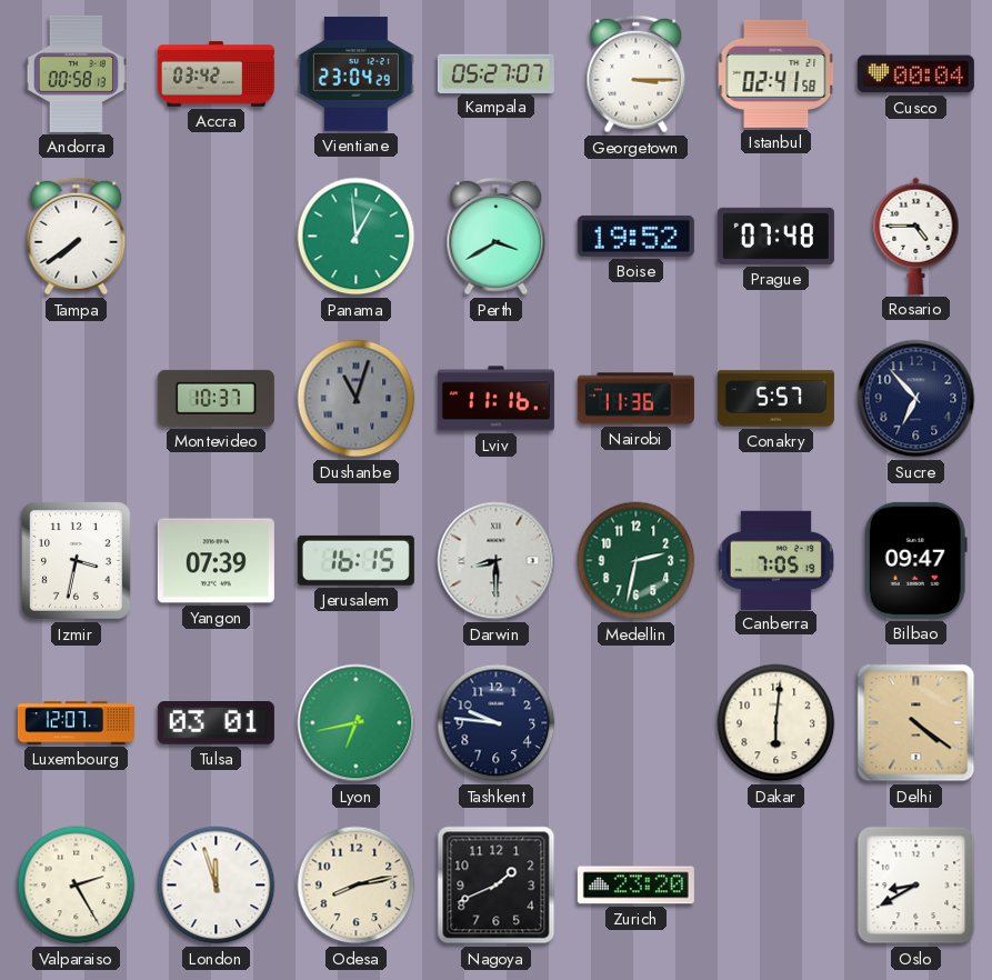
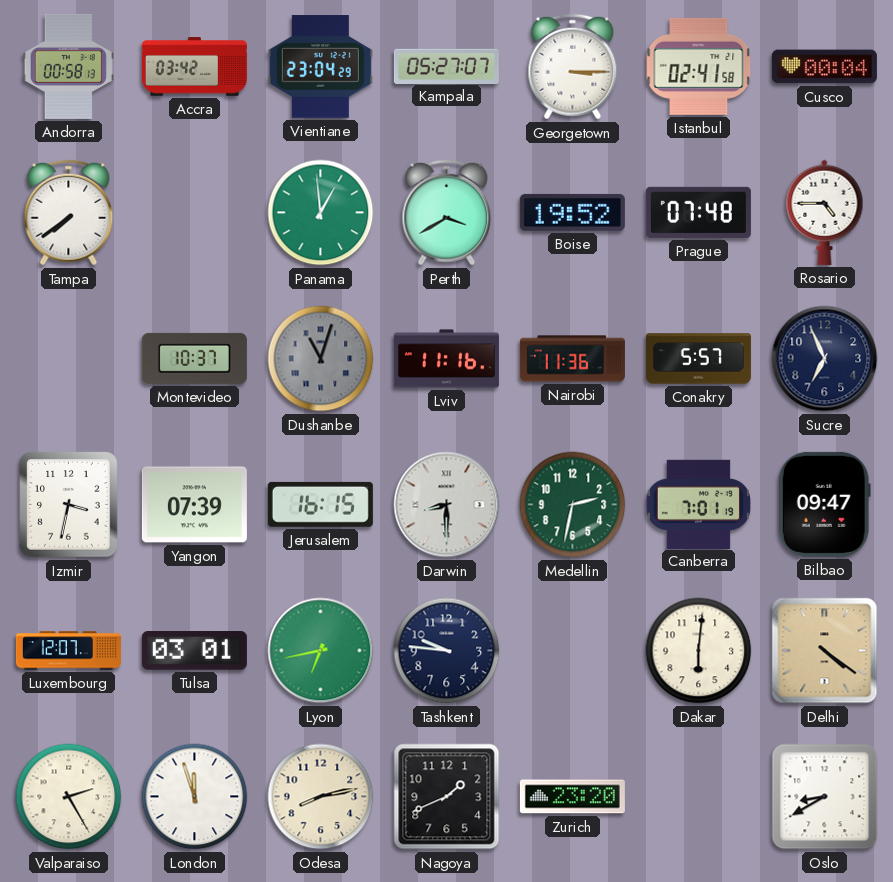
Sucre: 6:53 -> 6:56
Canberra: 7:05 -> 7:01
